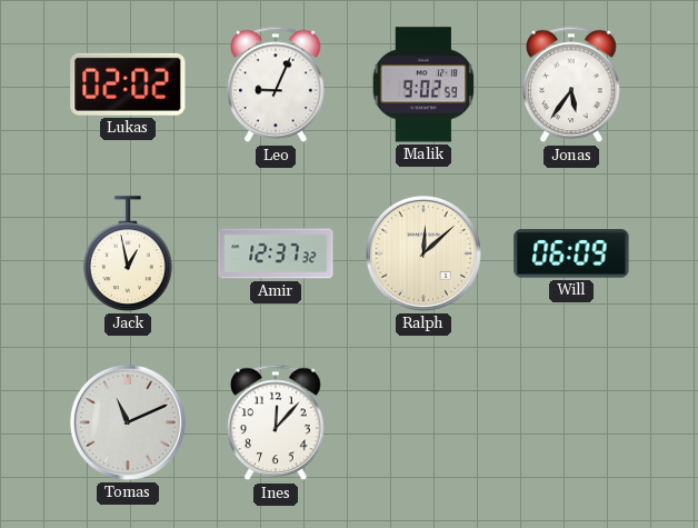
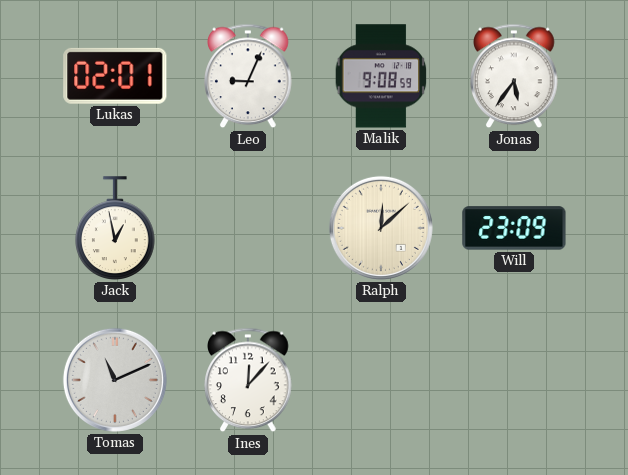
Lukas: 02:02 -> 02:01
Malik: 9:02 -> 9:08
Amir: 12:37 -> none
Will: 06:09 -> 23:09
